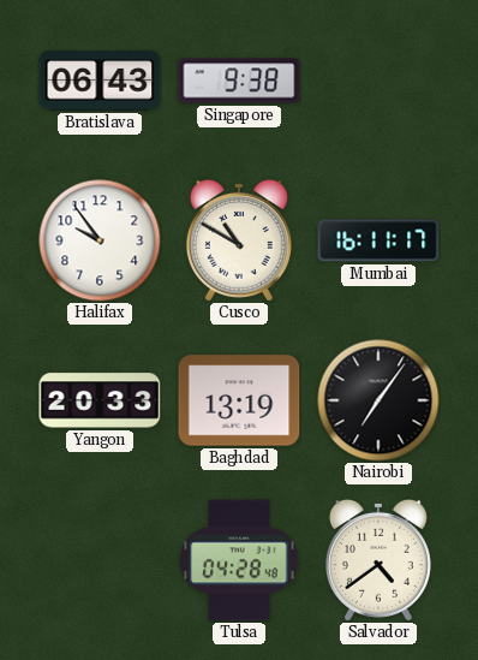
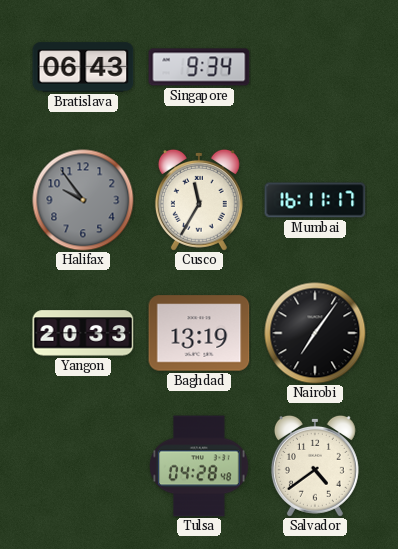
Singapore: 9:38 -> 9:34
Halifax dial: white -> grey
Cusco: 10:50 -> 11:35
